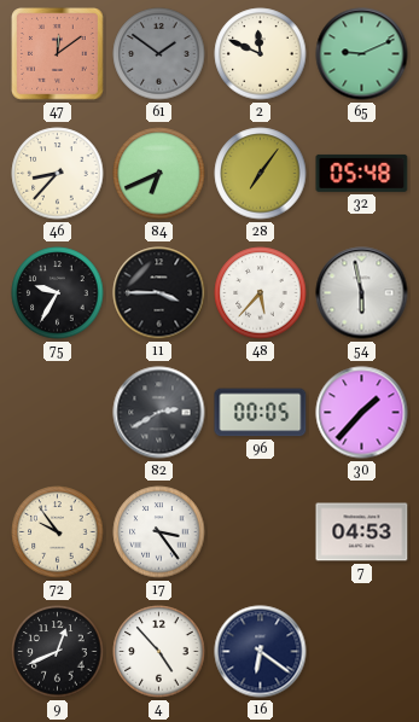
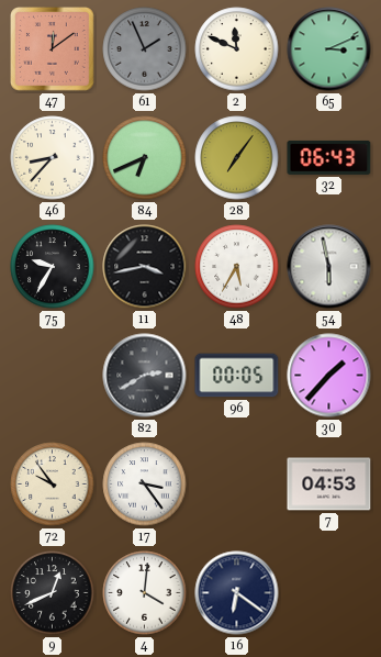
61: 1:51 -> 1:56
65: 9:11 -> 3:11
32: 05:48 -> 06:43
11: 3:45 -> 3:43
48: 5:37 -> 5:35
4: 4:53 -> 4:01
